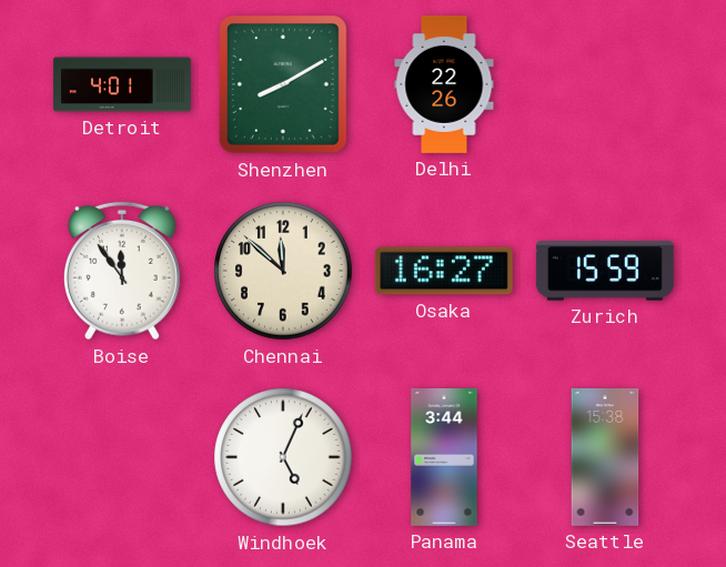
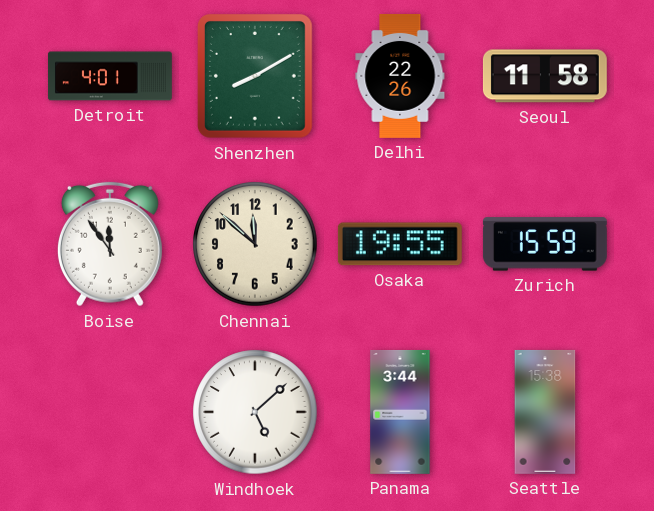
Seoul: none -> 11:58
Osaka: 16:27 -> 19:55
Windhoek: 5:04 -> 5:08
